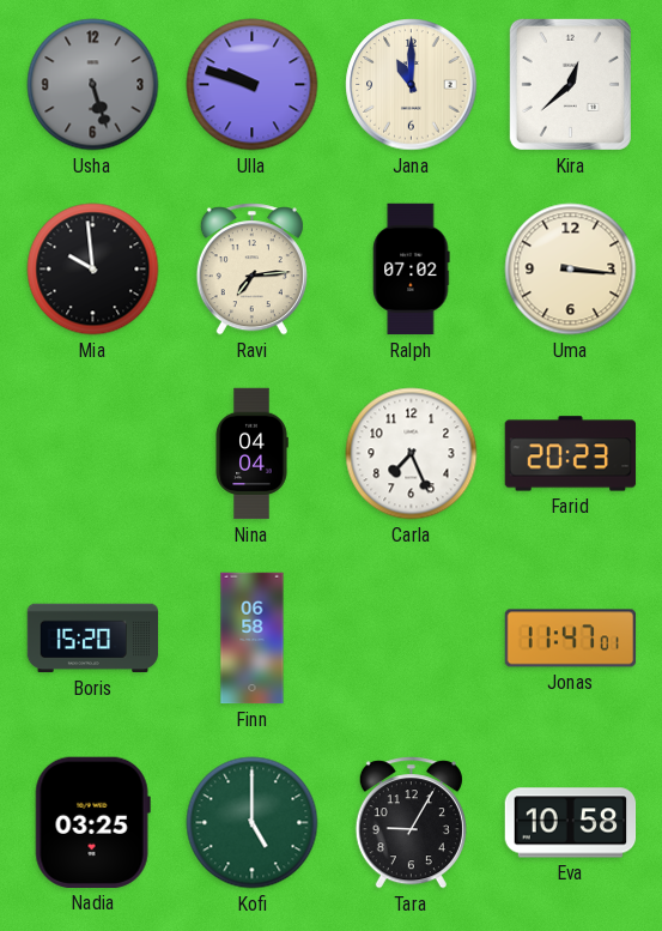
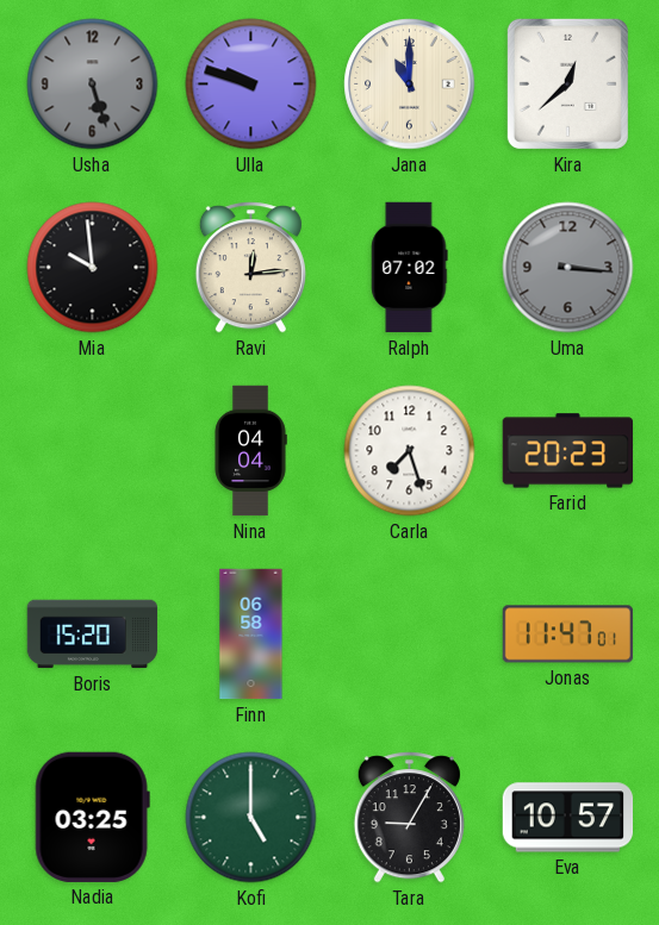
Ravi: 7:14 -> 12:14
Uma dial: cream -> grey
Carla: 7:26 -> 7:27
Eva: 10:58 -> 10:57
